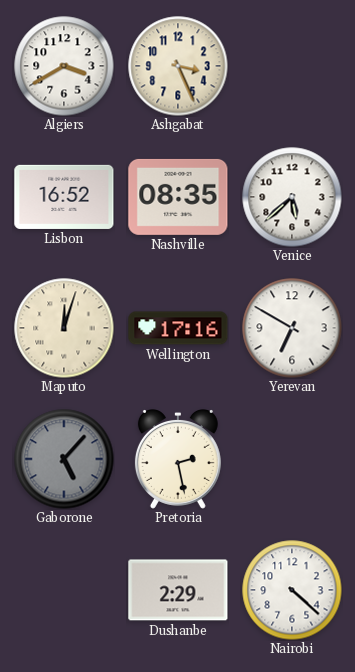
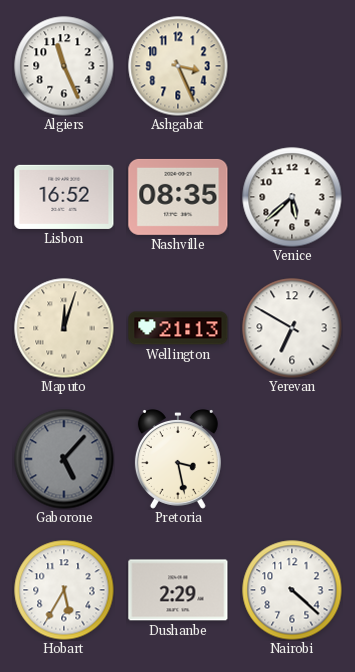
Algiers: 3:40 -> 11:26
Wellington: 17:16 -> 21:13
Pretoria: 2:28 -> 3:28
Hobart: none -> 5:35
